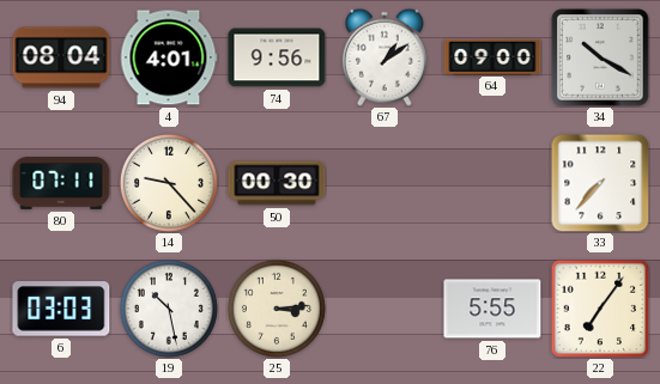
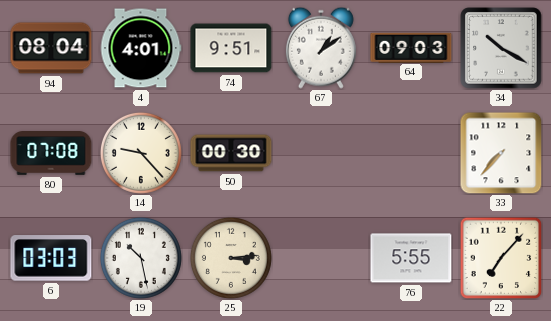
74: 9:56 -> 9:51
64: 09:00 -> 09:03
80: 07:11 -> 07:08
22: 7:06 -> 7:07
